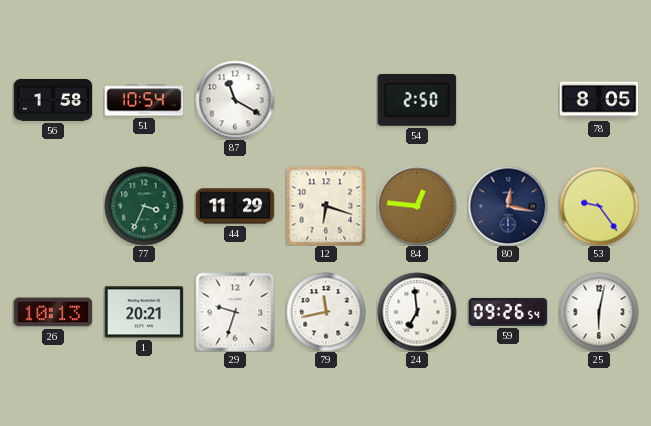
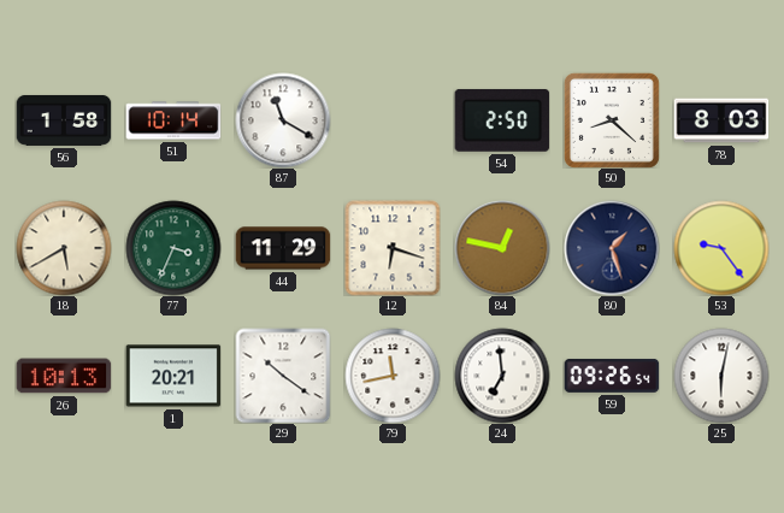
51: 10:54 -> 10:14
50: none -> 8:22
78: 8:05 -> 8:03
18: none -> 5:40
84: 12:46 -> 12:47
80: 12:17 -> 1:27
29: 9:33 -> 10:21
